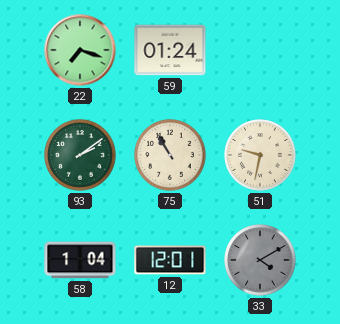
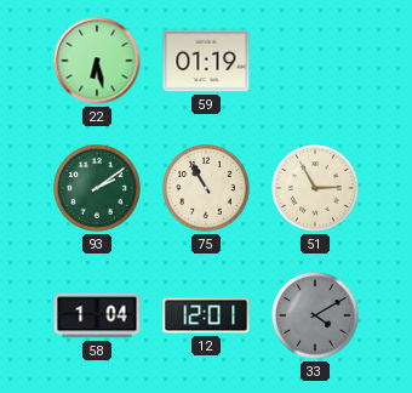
22: 7:18 -> 6:28
59: 01:24 -> 01:19
51: 9:32 -> 2:55
